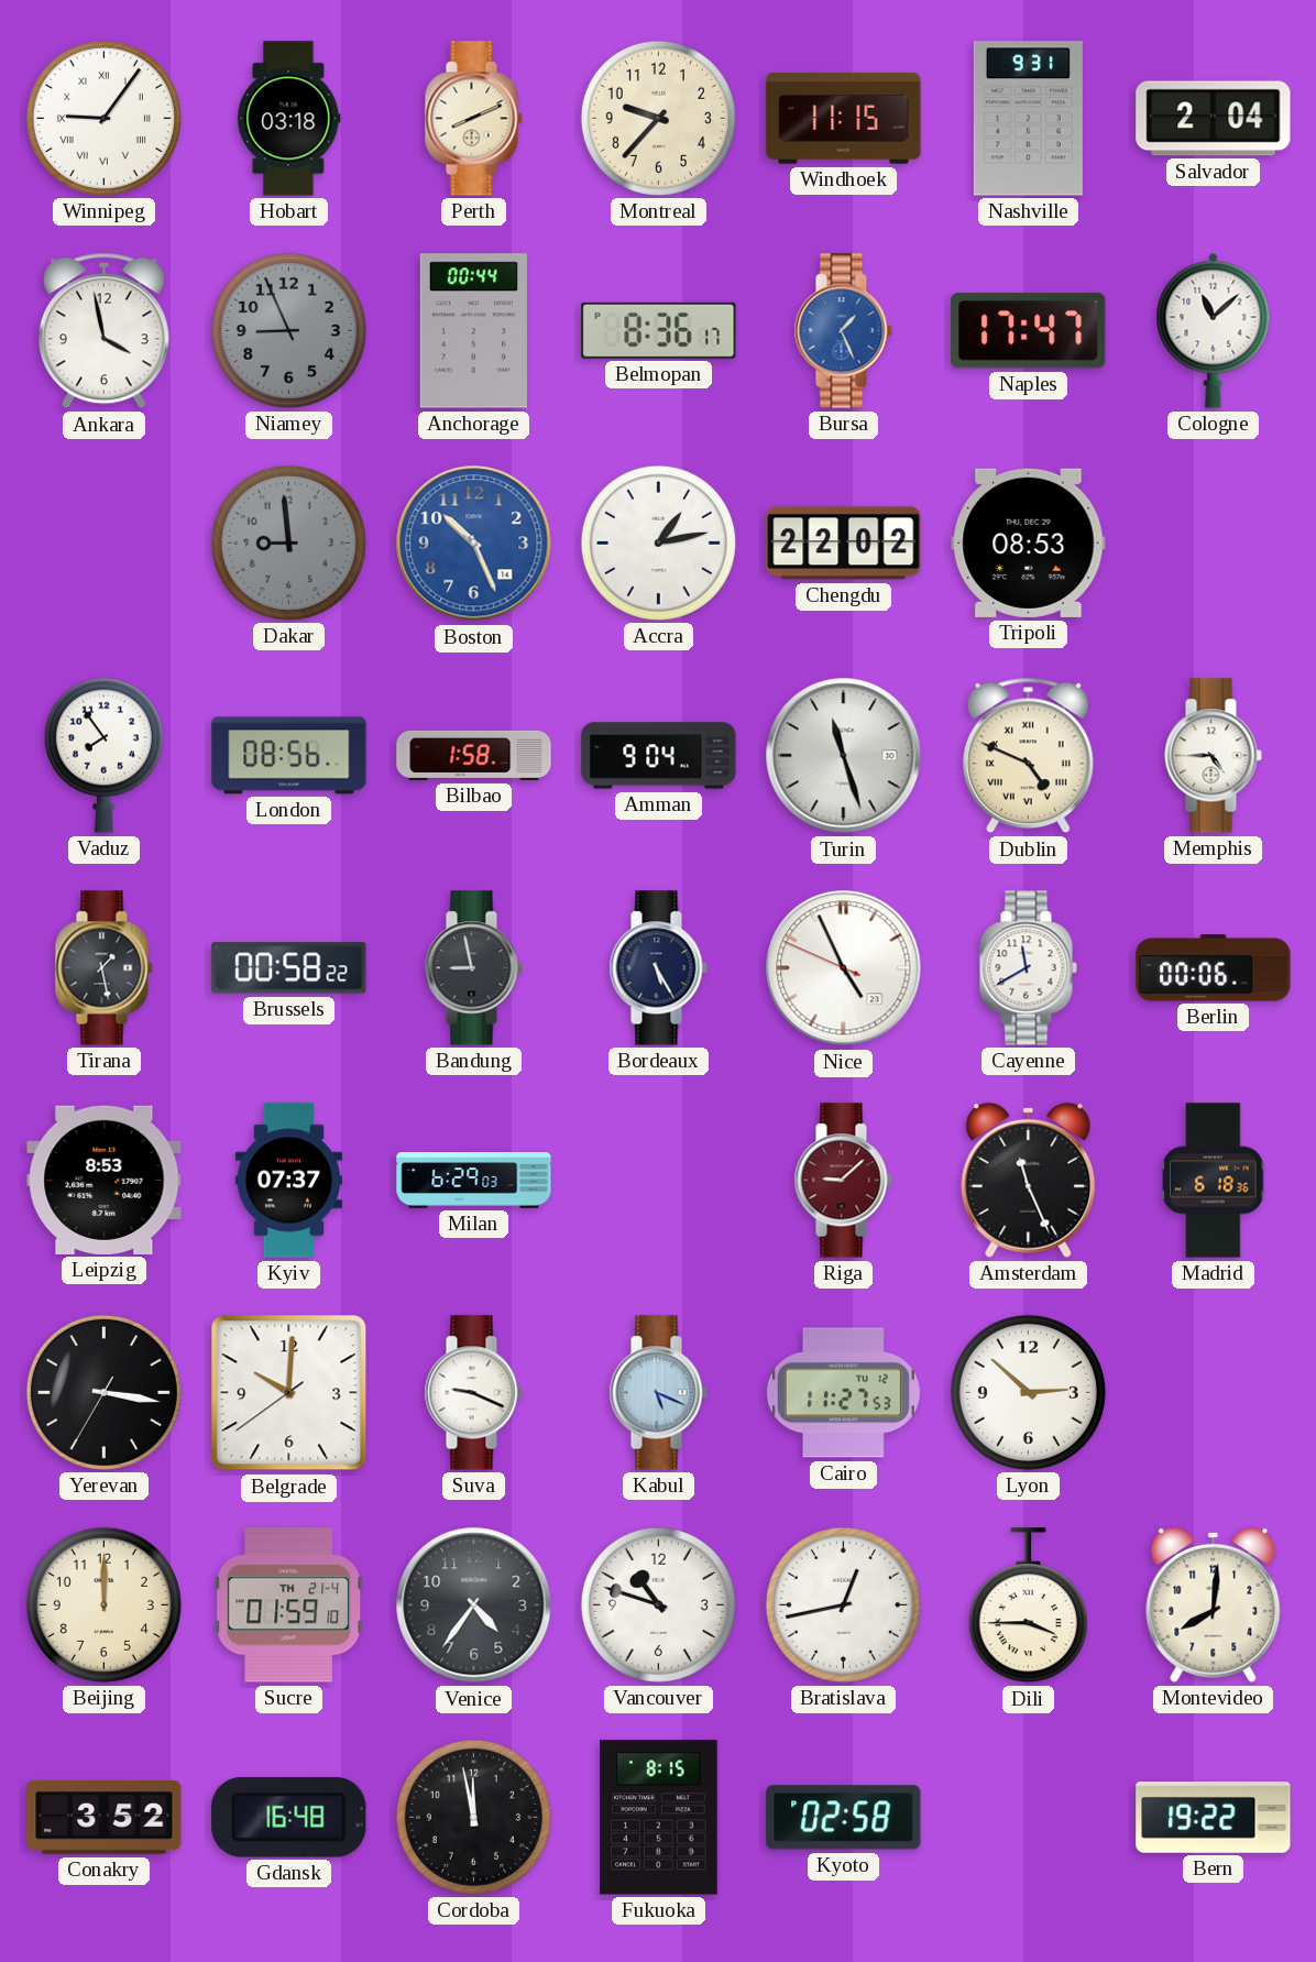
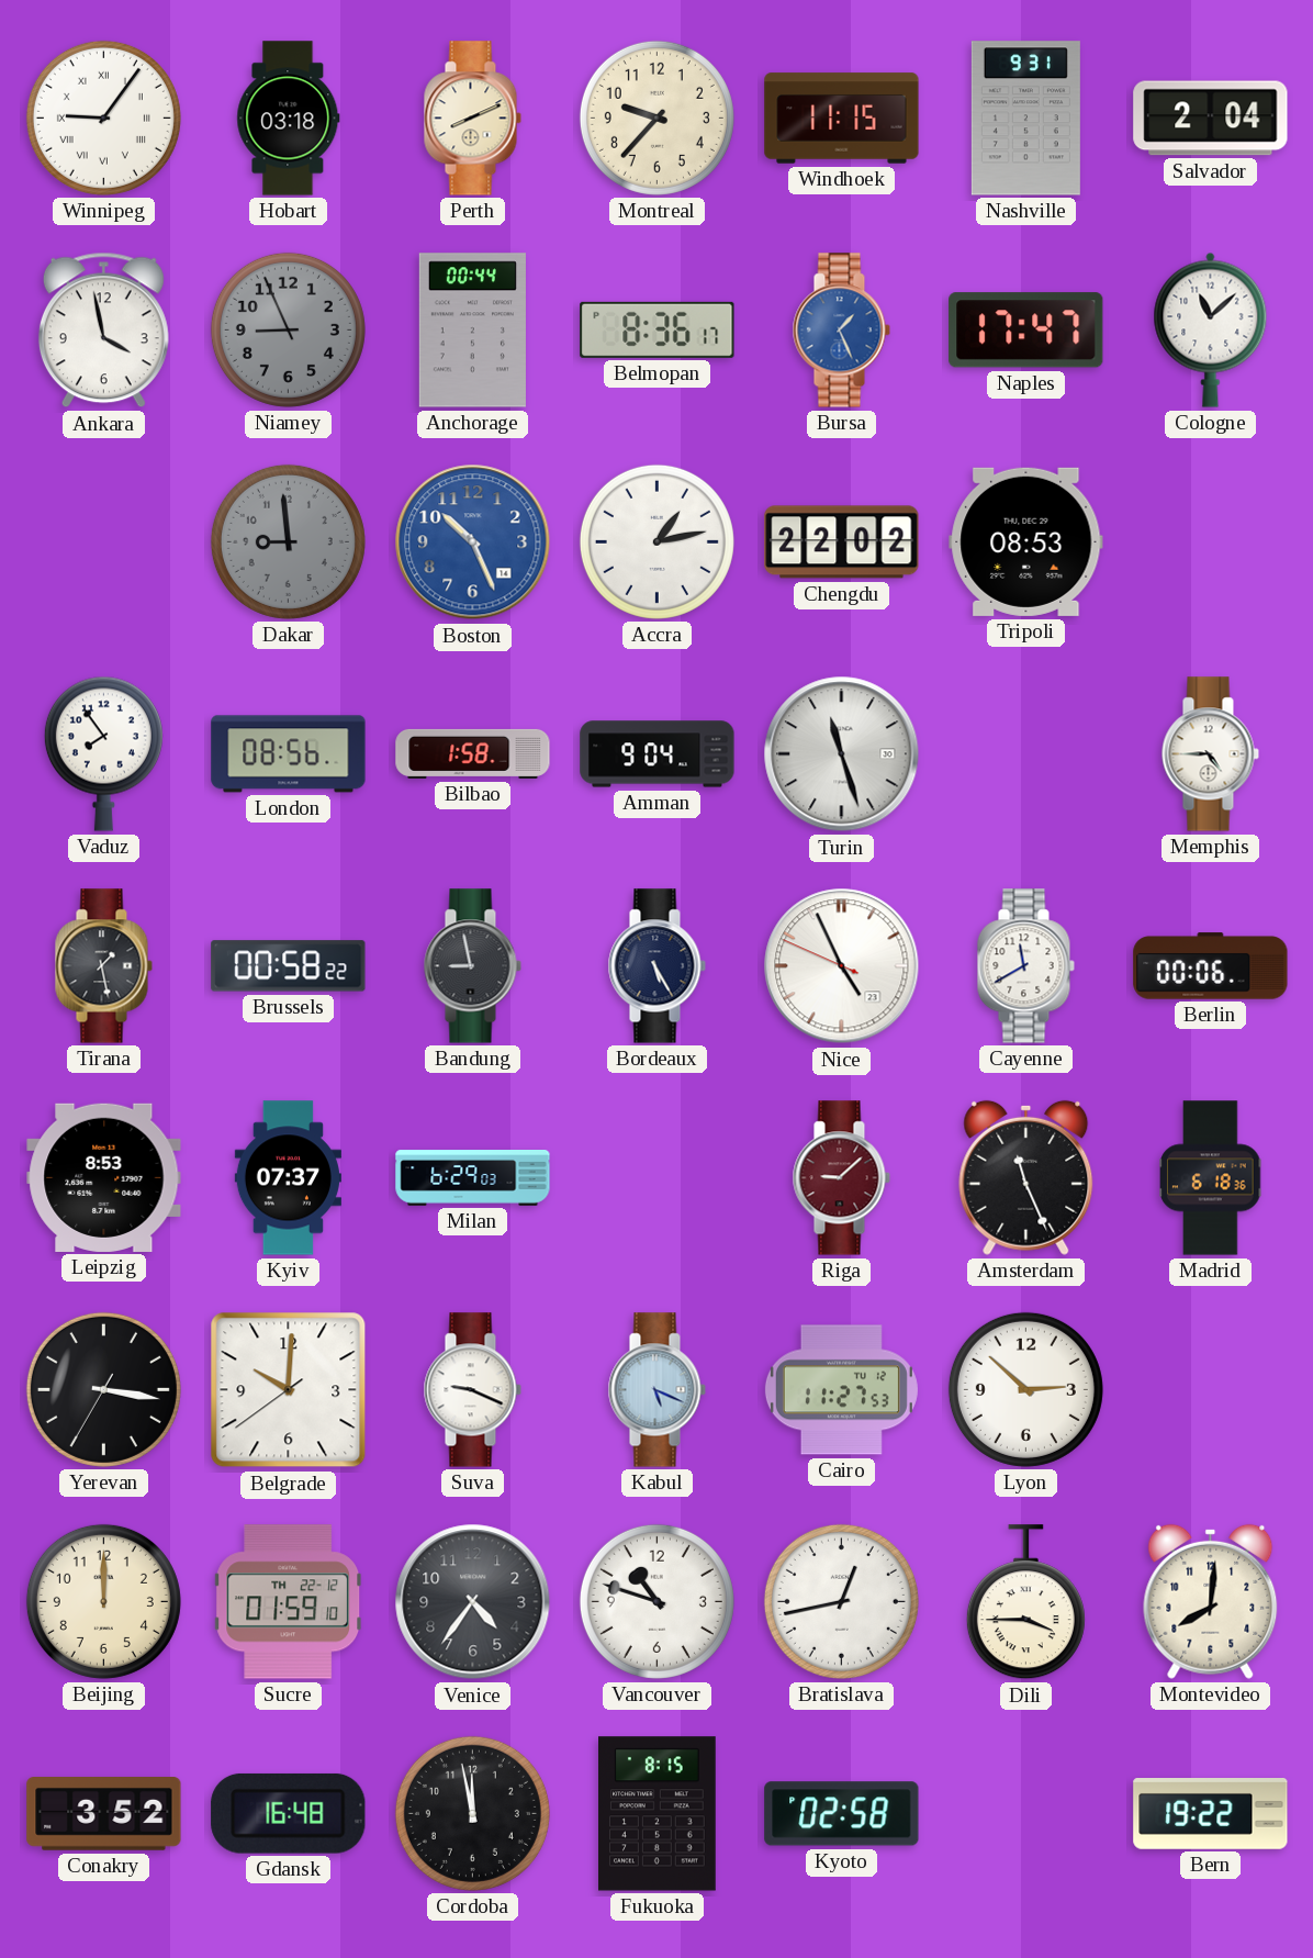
Dublin: 4:49 -> none
Sucre date: TH 21-4 -> TH 22-12
